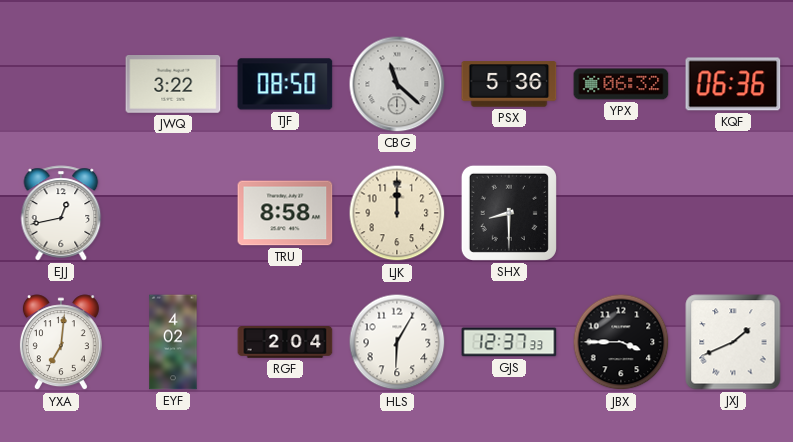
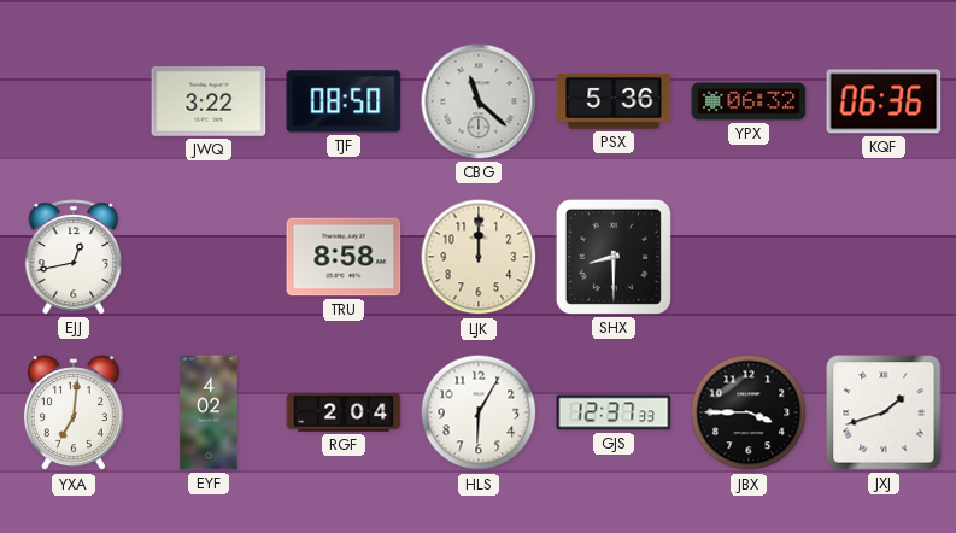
JXJ: 1:41 -> 1:42
